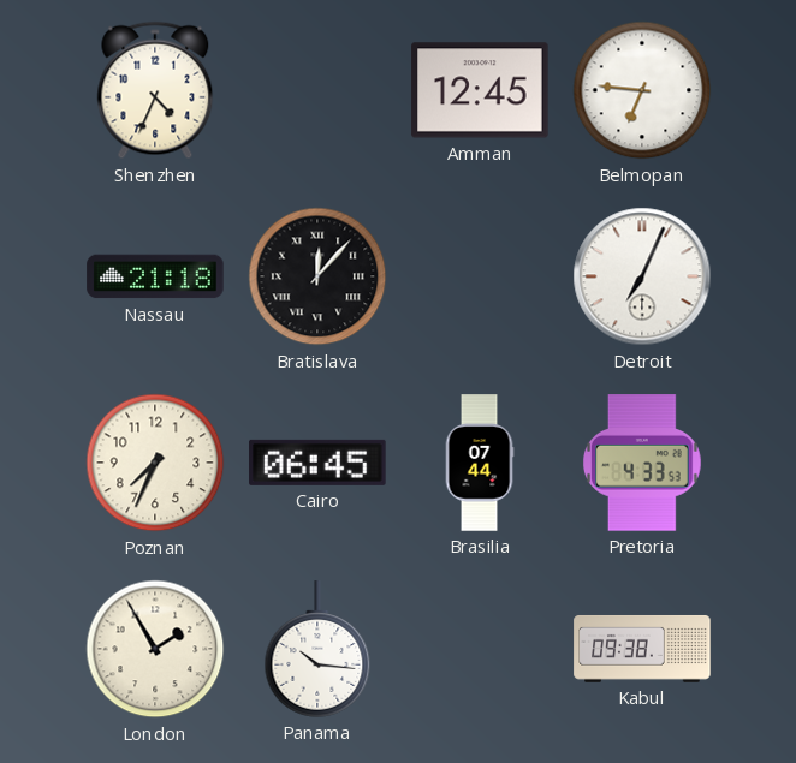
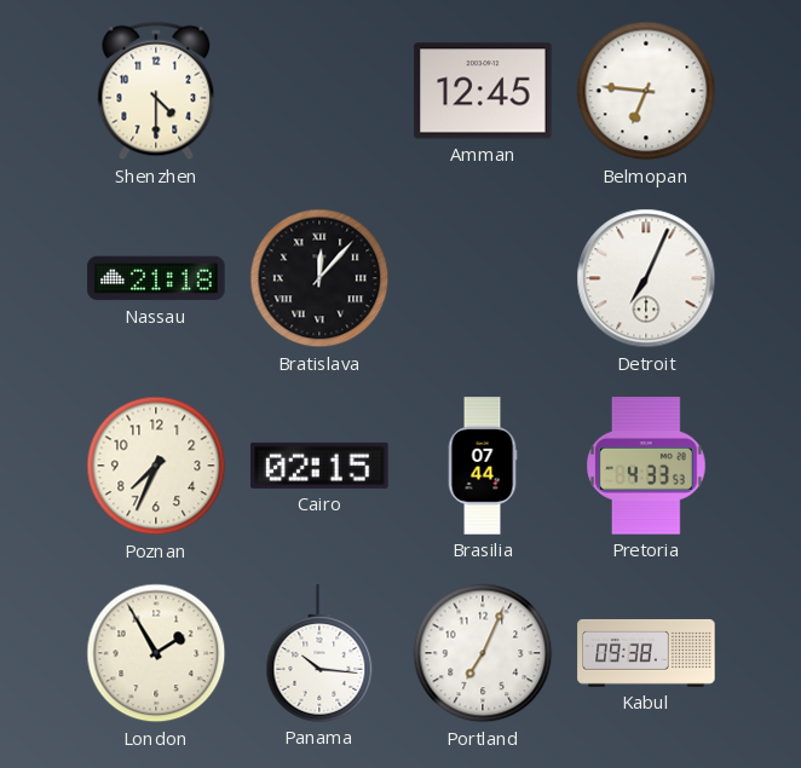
Shenzhen: 4:34 -> 4:30
Cairo: 06:45 -> 02:15
Portland: none -> 7:04
